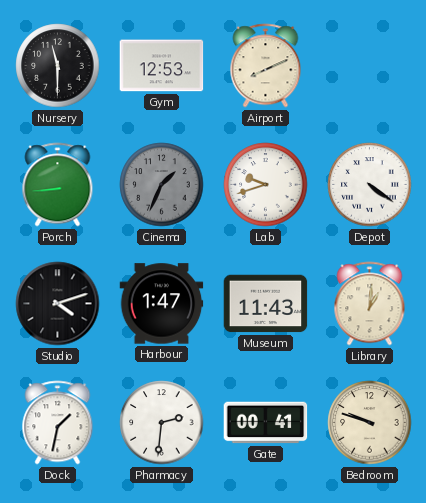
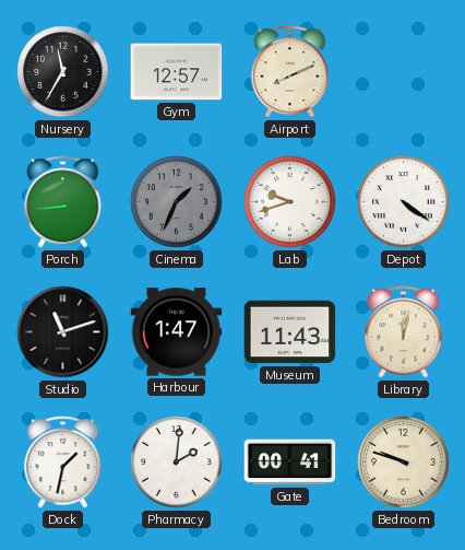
Nursery: 11:30 -> 11:35
Gym: 12:53 -> 12:57
Studio: 4:12 -> 11:12
Library: 1:01 -> 12:02
Pharmacy: 2:31 -> 2:01
